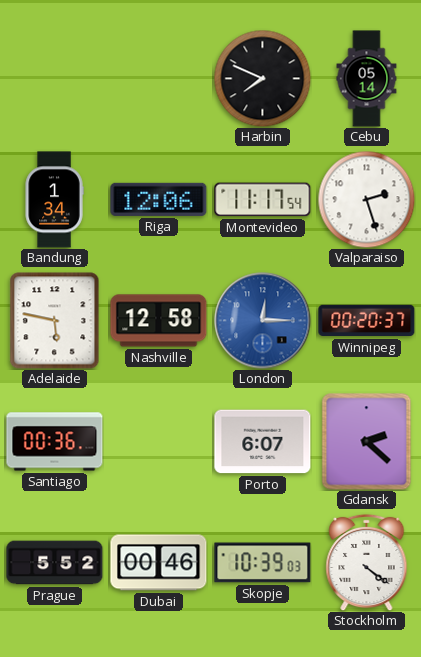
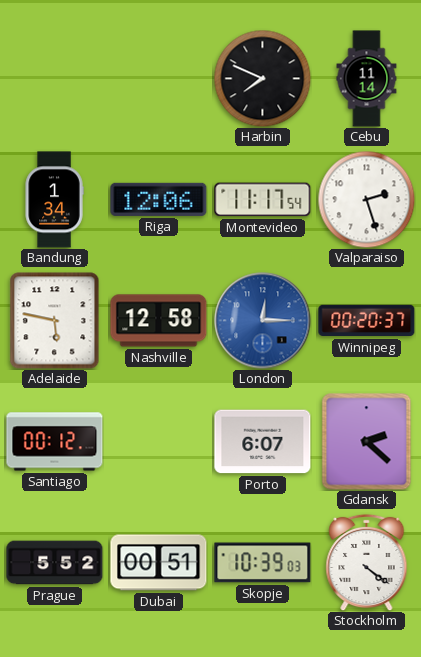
Cebu: 05:14 -> 11:14
Santiago: 00:36 -> 00:12
Dubai: 00:46 -> 00:51
